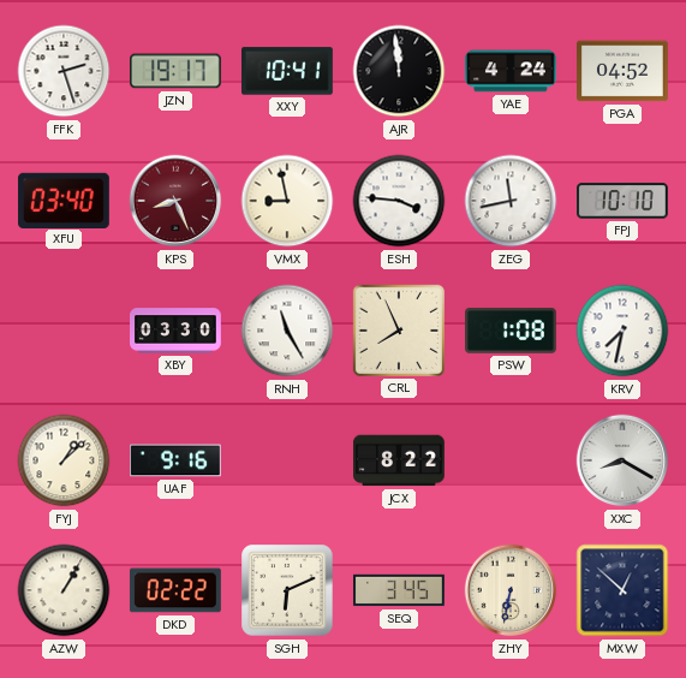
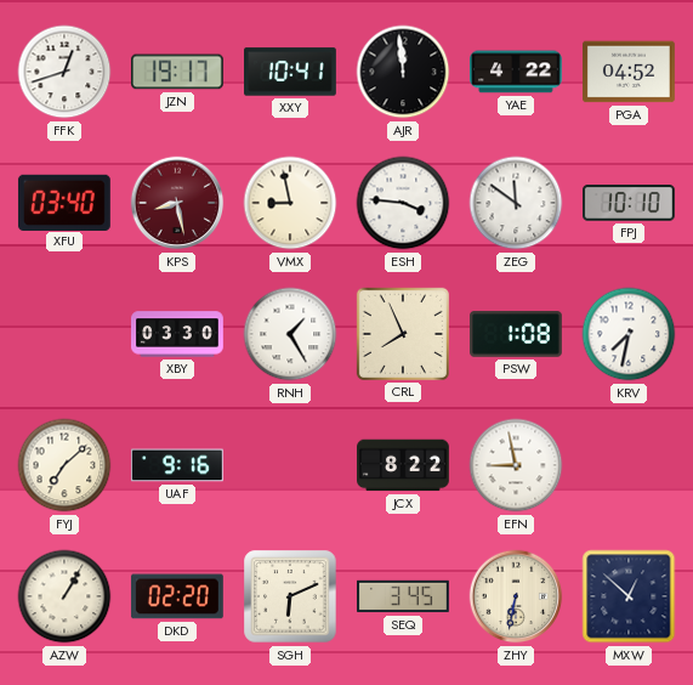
FFK: 2:27 -> 12:42
YAE: 4:24 -> 4:22
KPS: 8:26 -> 8:28
ZEG: 11:43 -> 11:51
RNH: 11:25 -> 1:25
FYJ: 1:08 -> 7:08
EFN: none -> 8:58
XXC: 8:20 -> none
DKD: 02:22 -> 02:20
